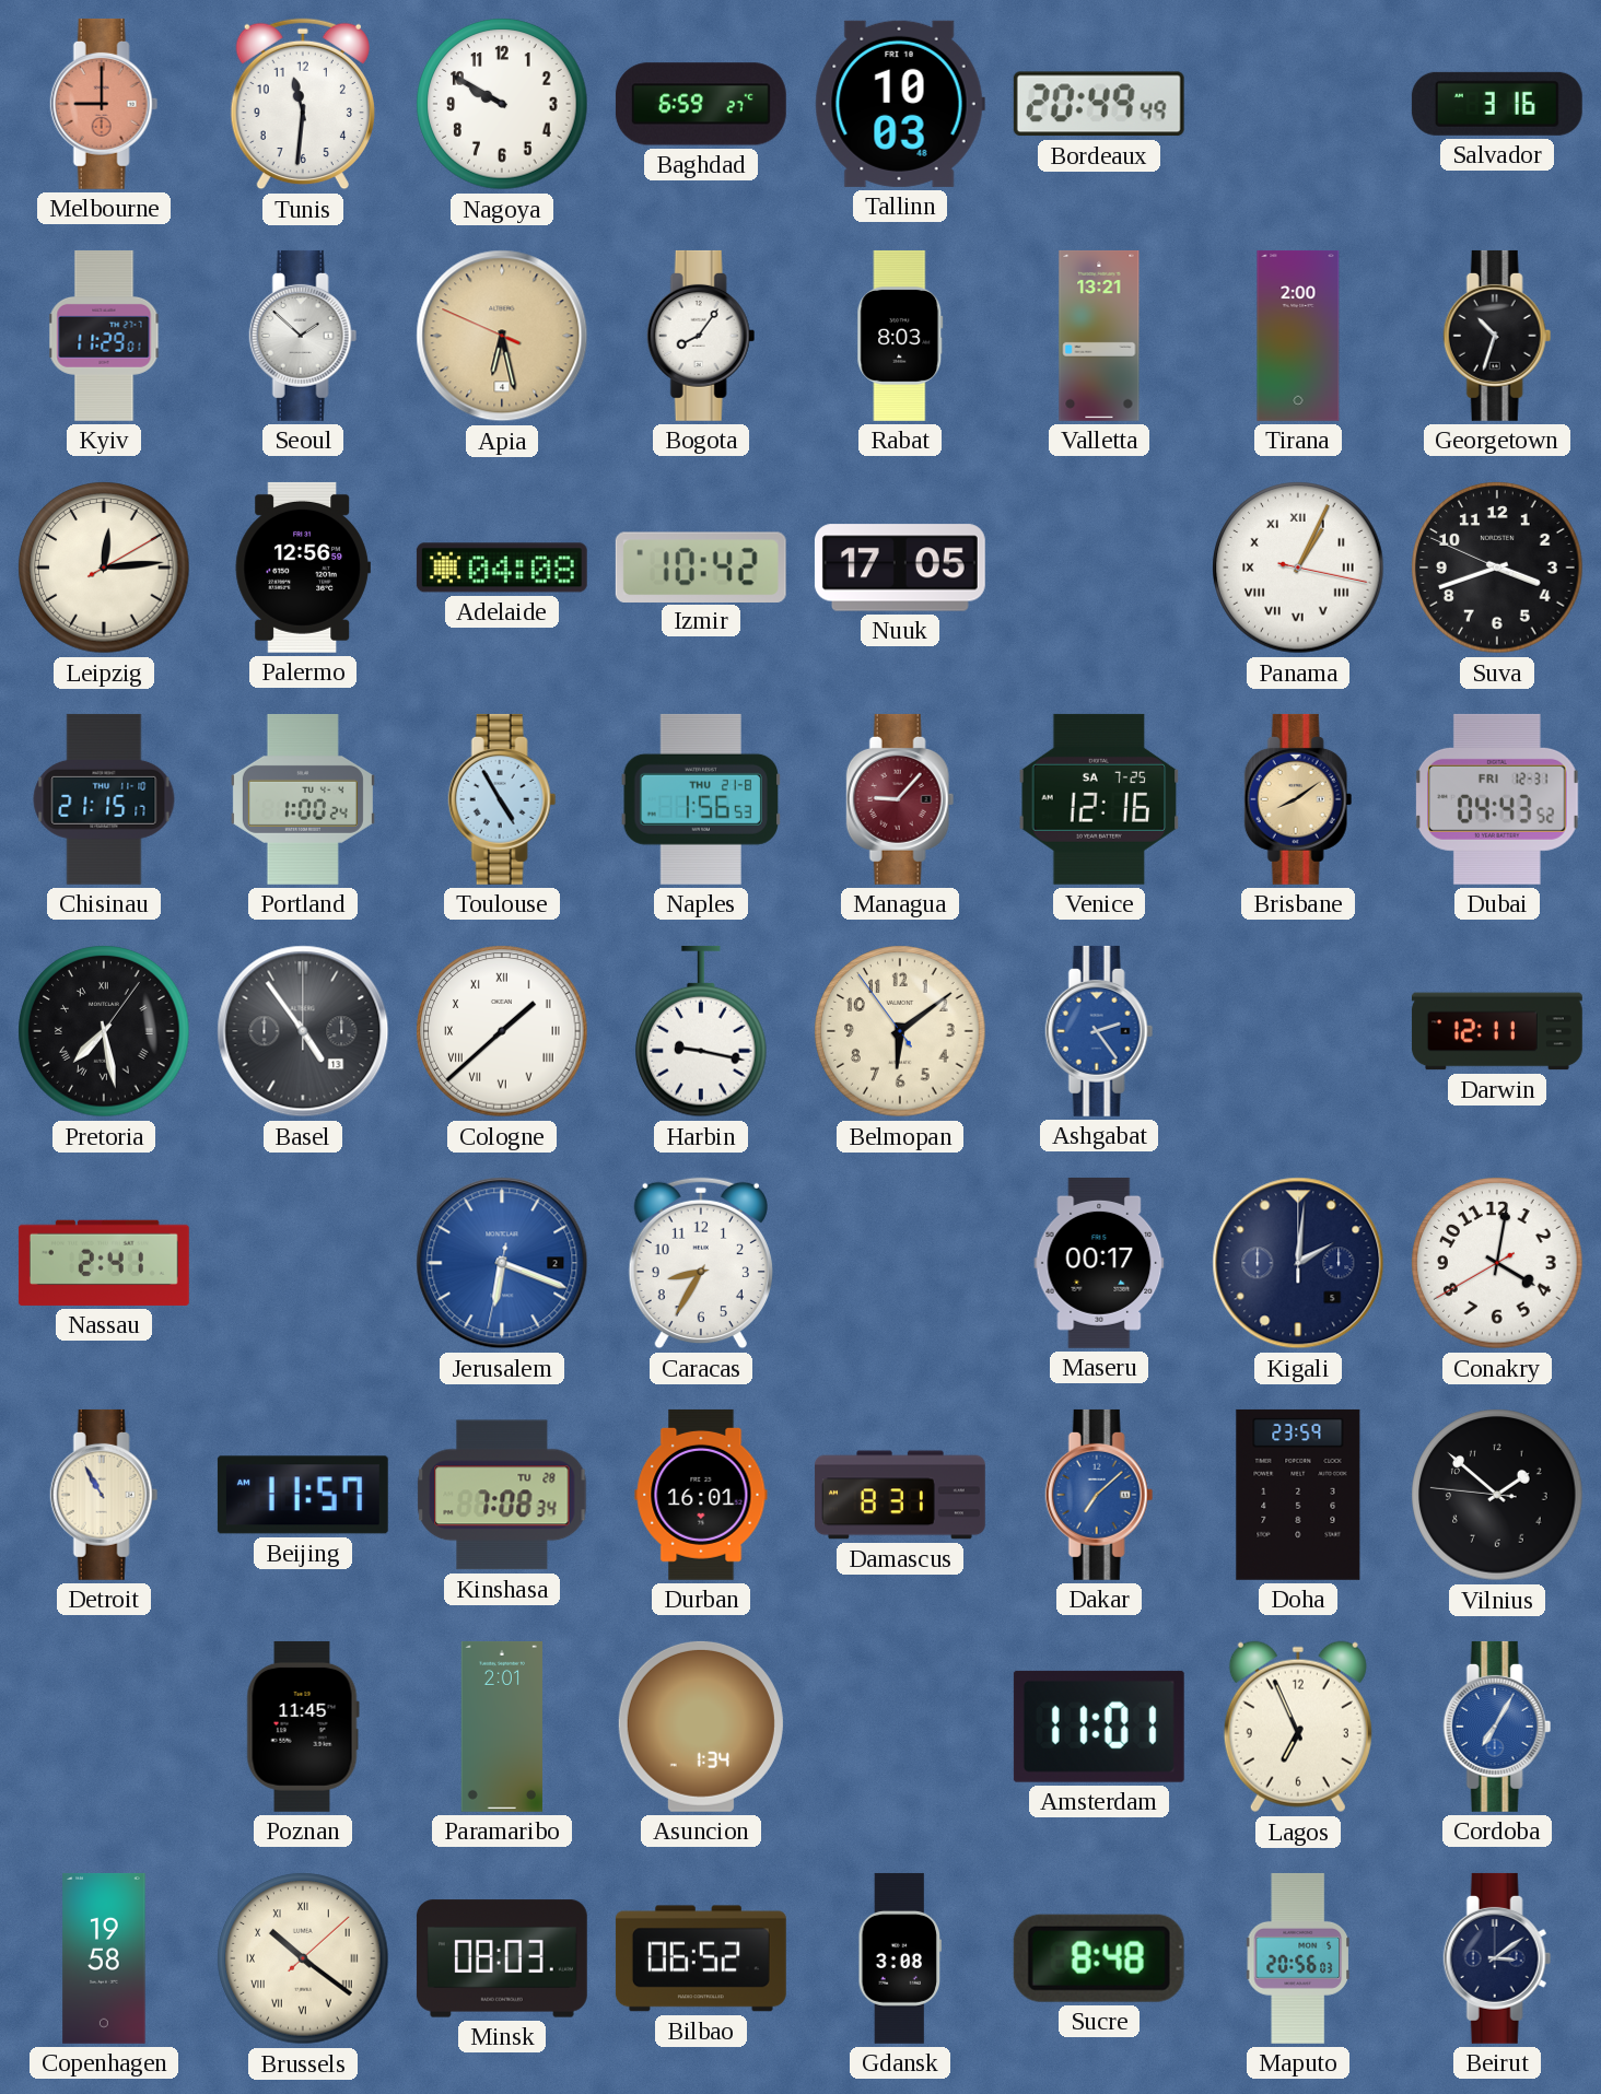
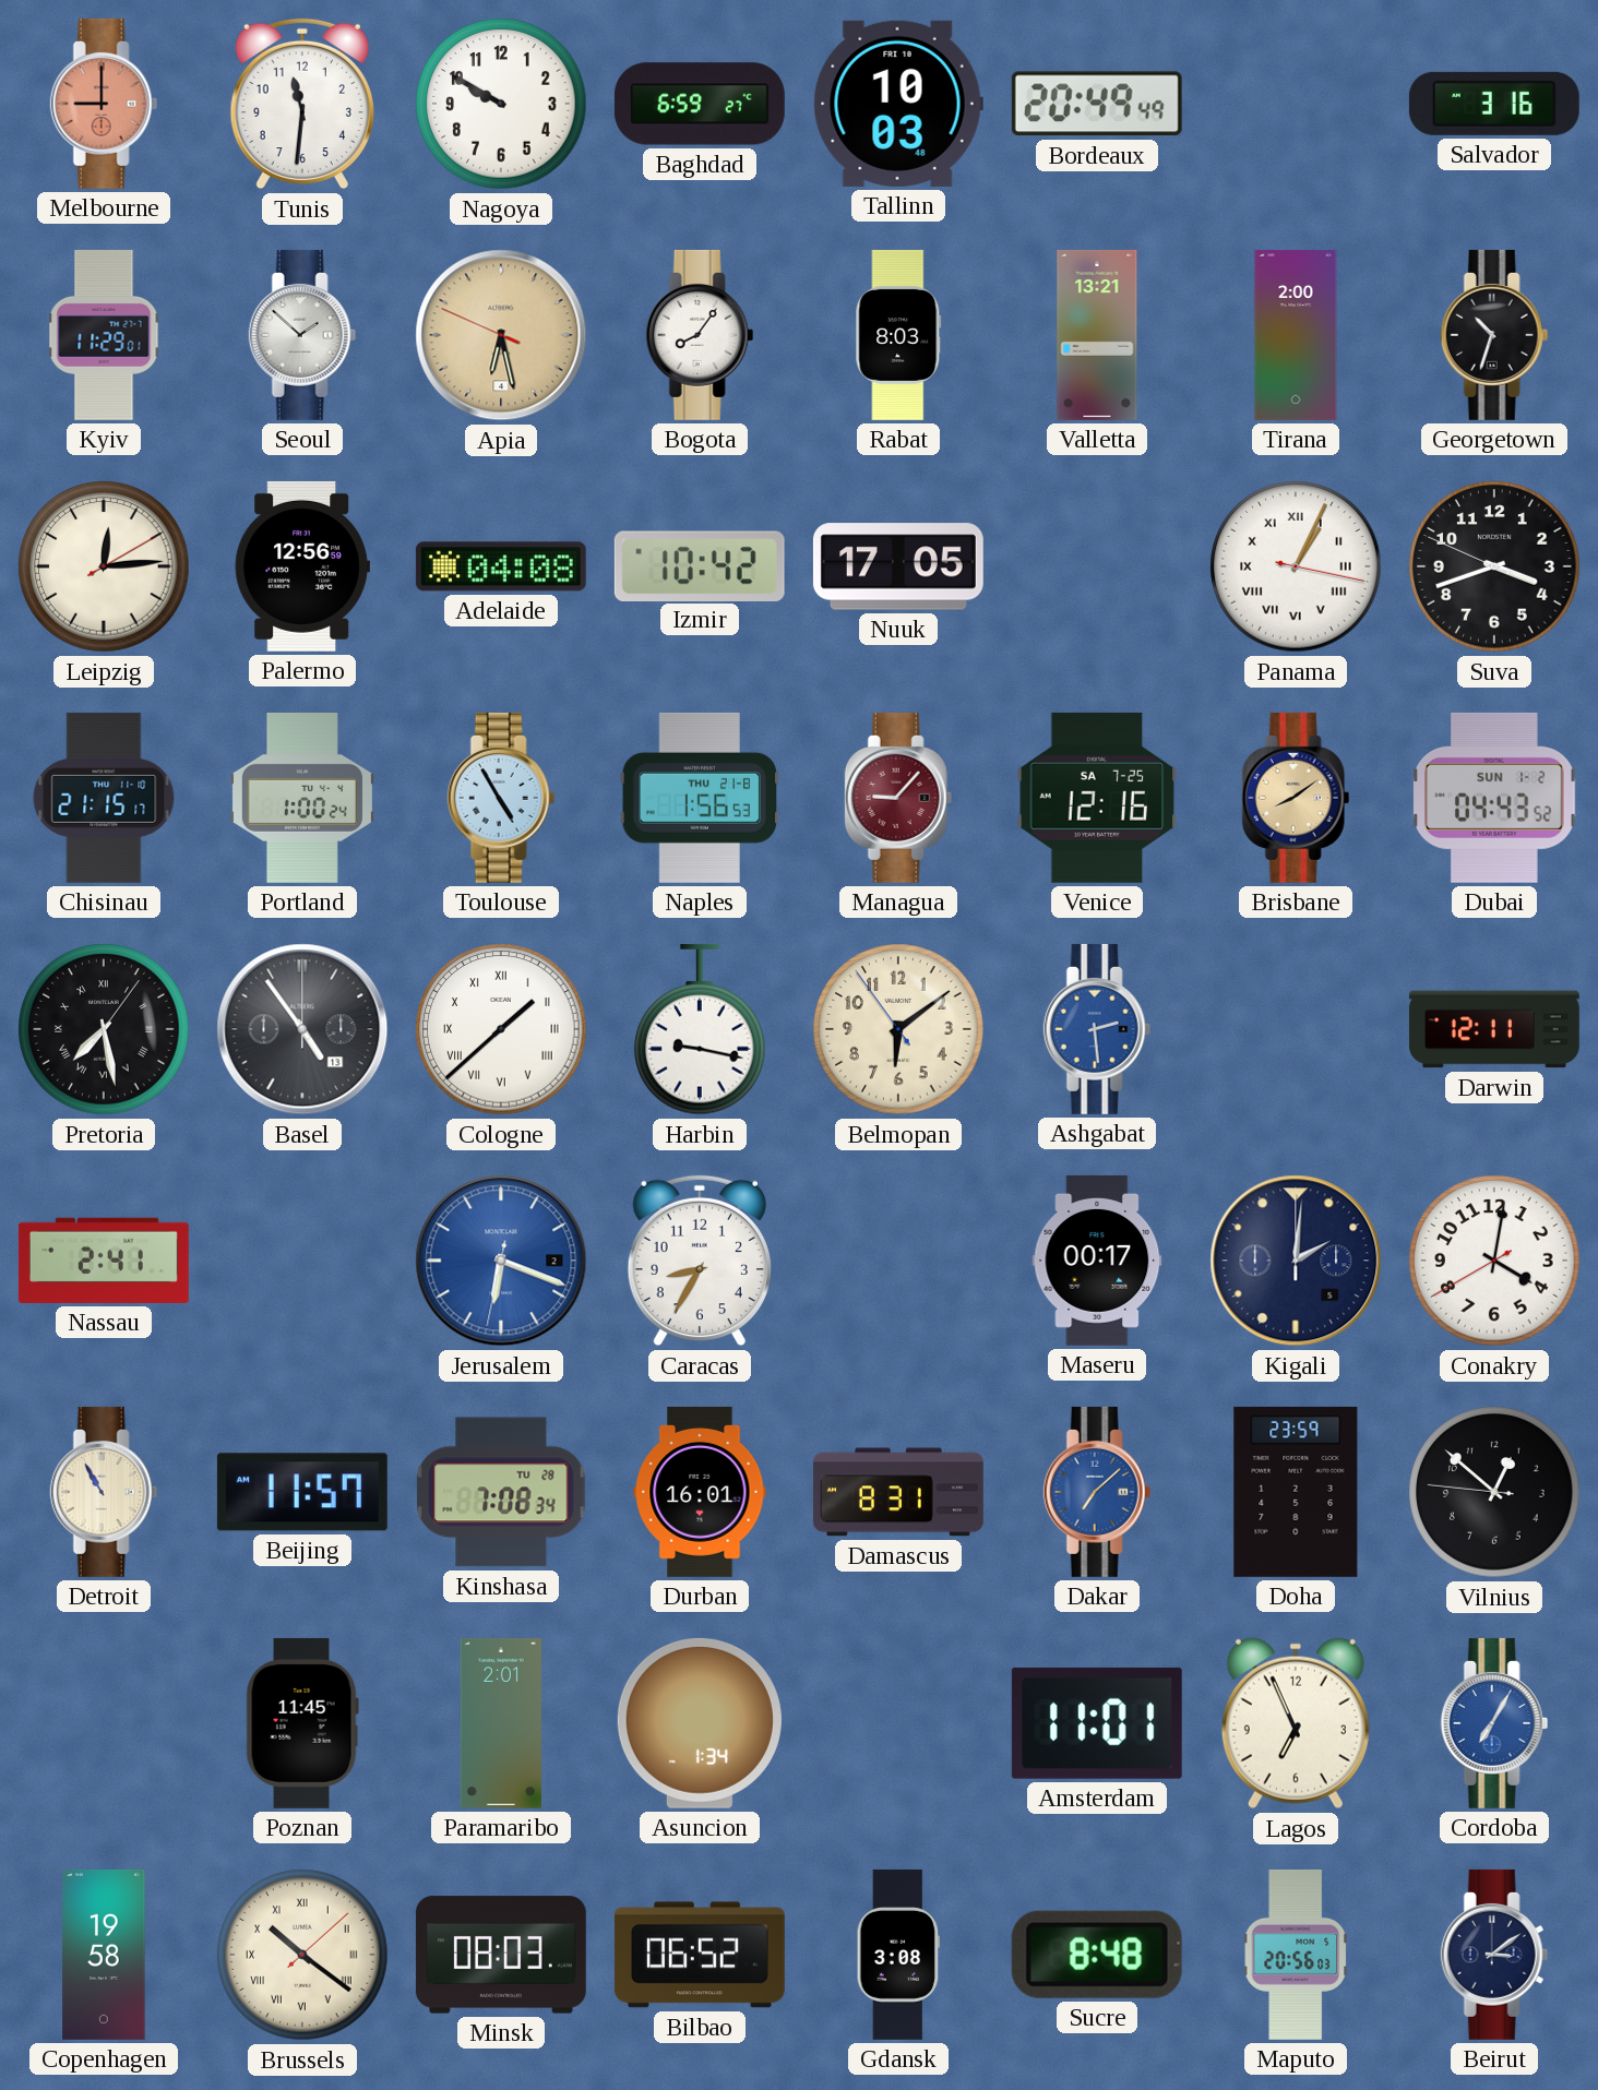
Dubai date: FRI 12-31 -> SUN 1-2
Ashgabat: 2:24 -> 2:29
Vilnius: 1:51 -> 12:51
